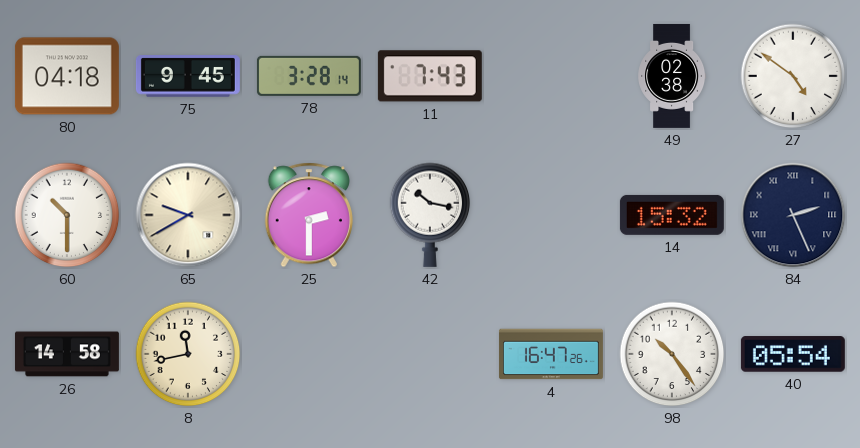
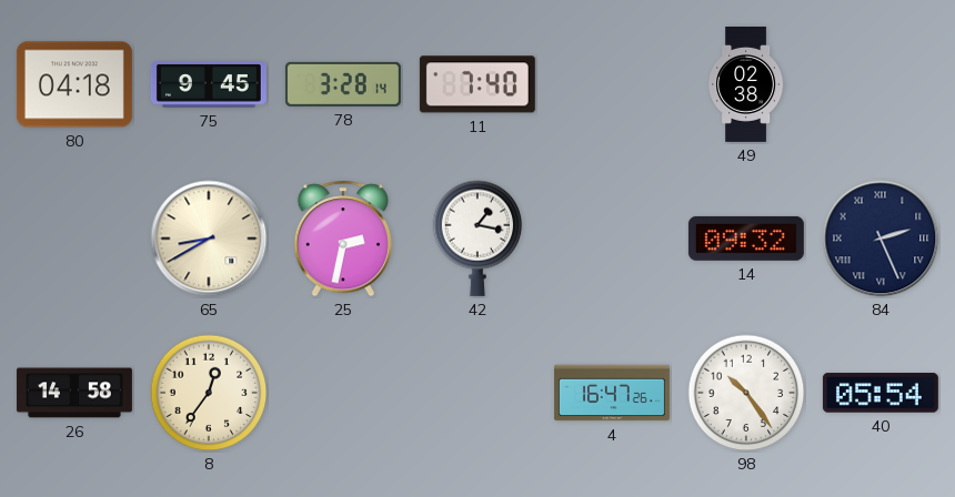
11: 7:43 -> 7:40
27: 4:51 -> none
60: 10:30 -> none
65: 9:40 -> 8:40
25: 2:30 -> 2:32
42: 10:17 -> 1:17
14: 15:32 -> 09:32
8: 11:43 -> 12:36
